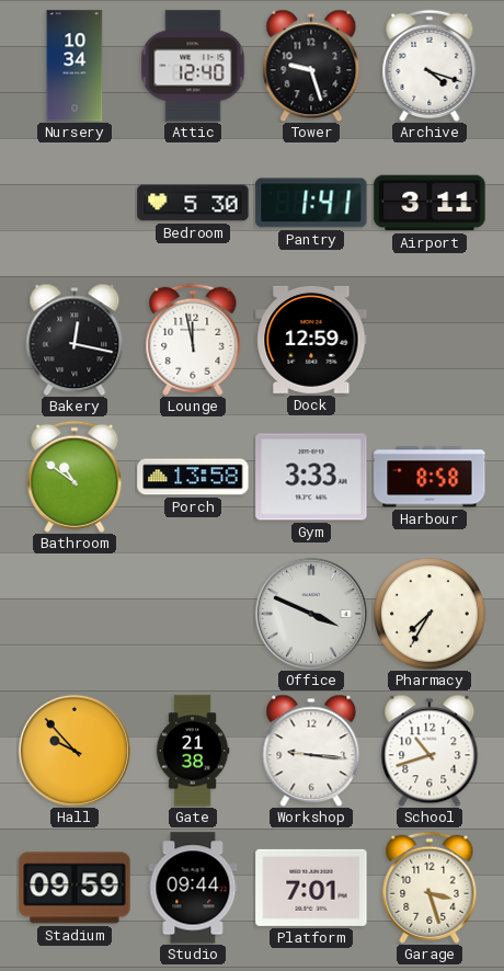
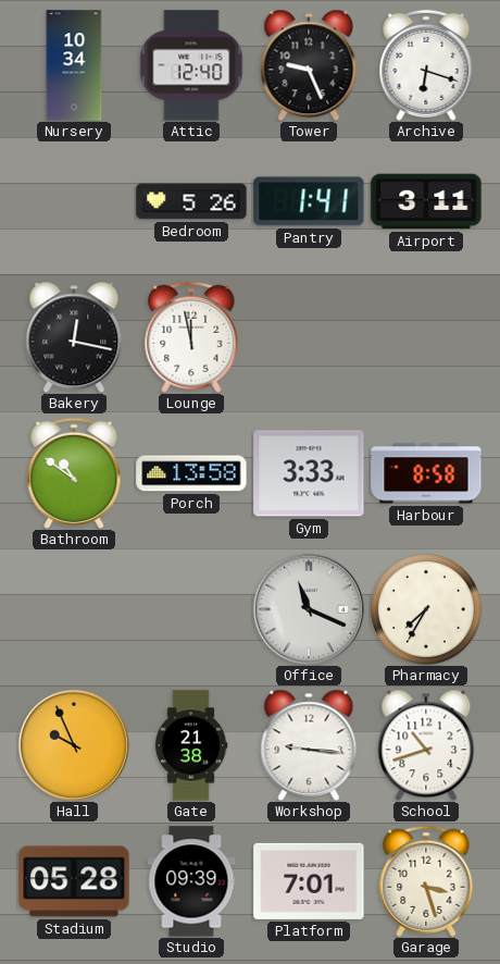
Tower: 9:27 -> 9:26
Archive: 4:18 -> 6:18
Bedroom: 5:30 -> 5:26
Dock: 12:59 -> none
Office: 3:49 -> 11:19
Hall: 9:53 -> 9:56
Stadium: 09:59 -> 05:28
Studio: 09:44 -> 09:39
